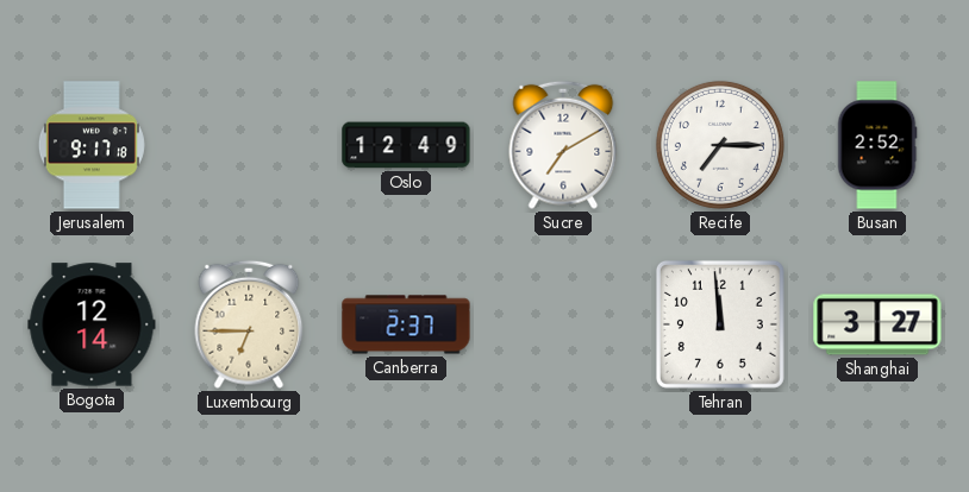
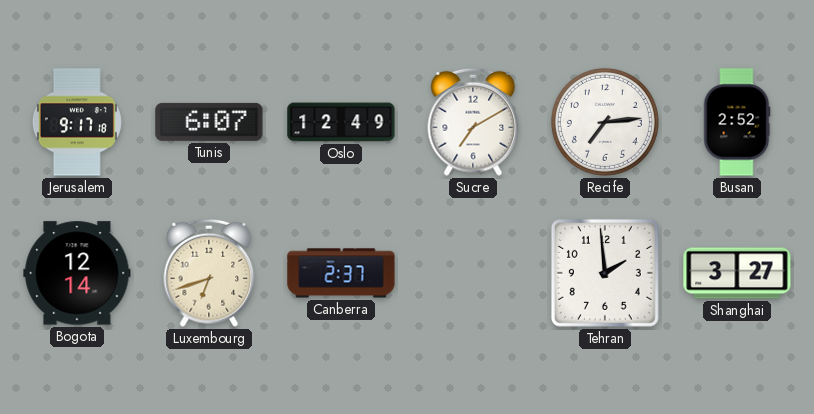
Tunis: none -> 6:07
Recife: 7:15 -> 7:14
Luxembourg: 6:45 -> 6:42
Tehran: 11:59 -> 1:59
